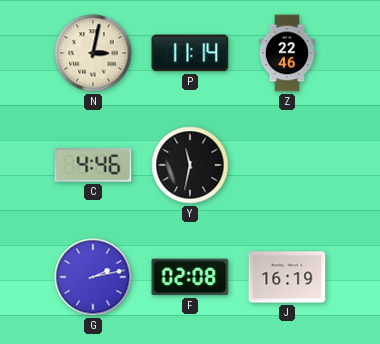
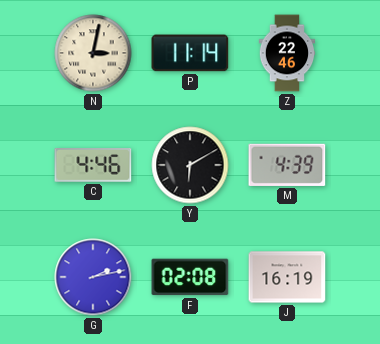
Y: 11:32 -> 6:10
M: none -> 4:39
